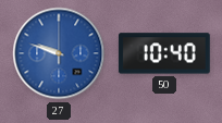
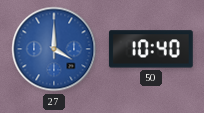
27: 9:48 -> 4:00
